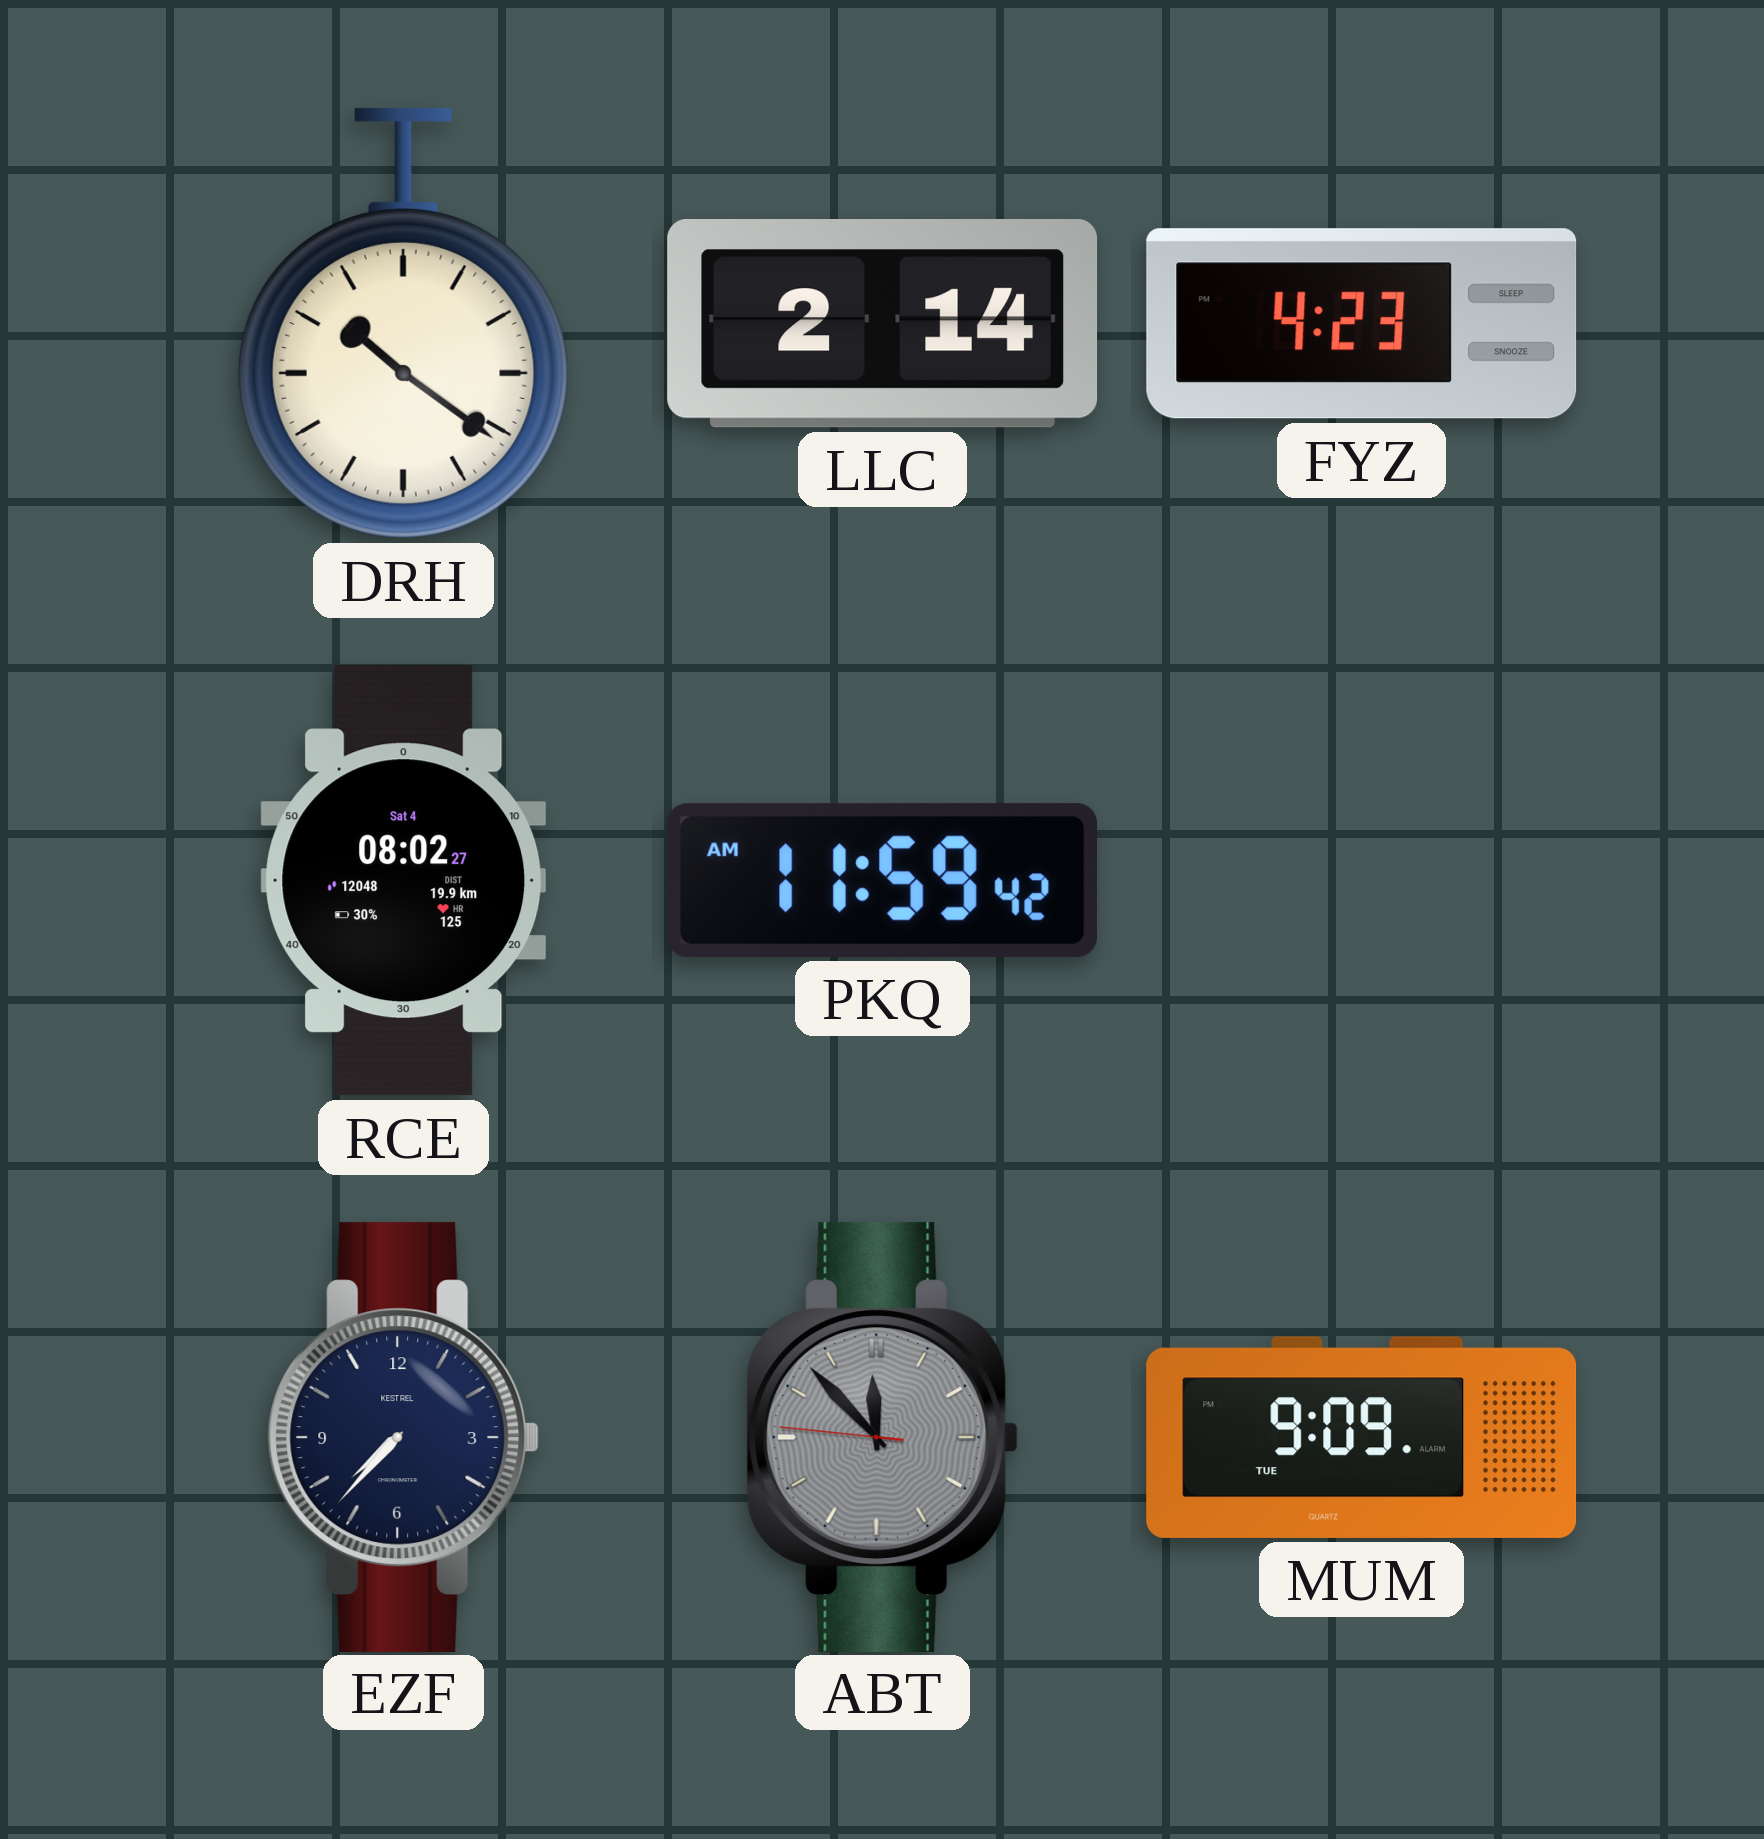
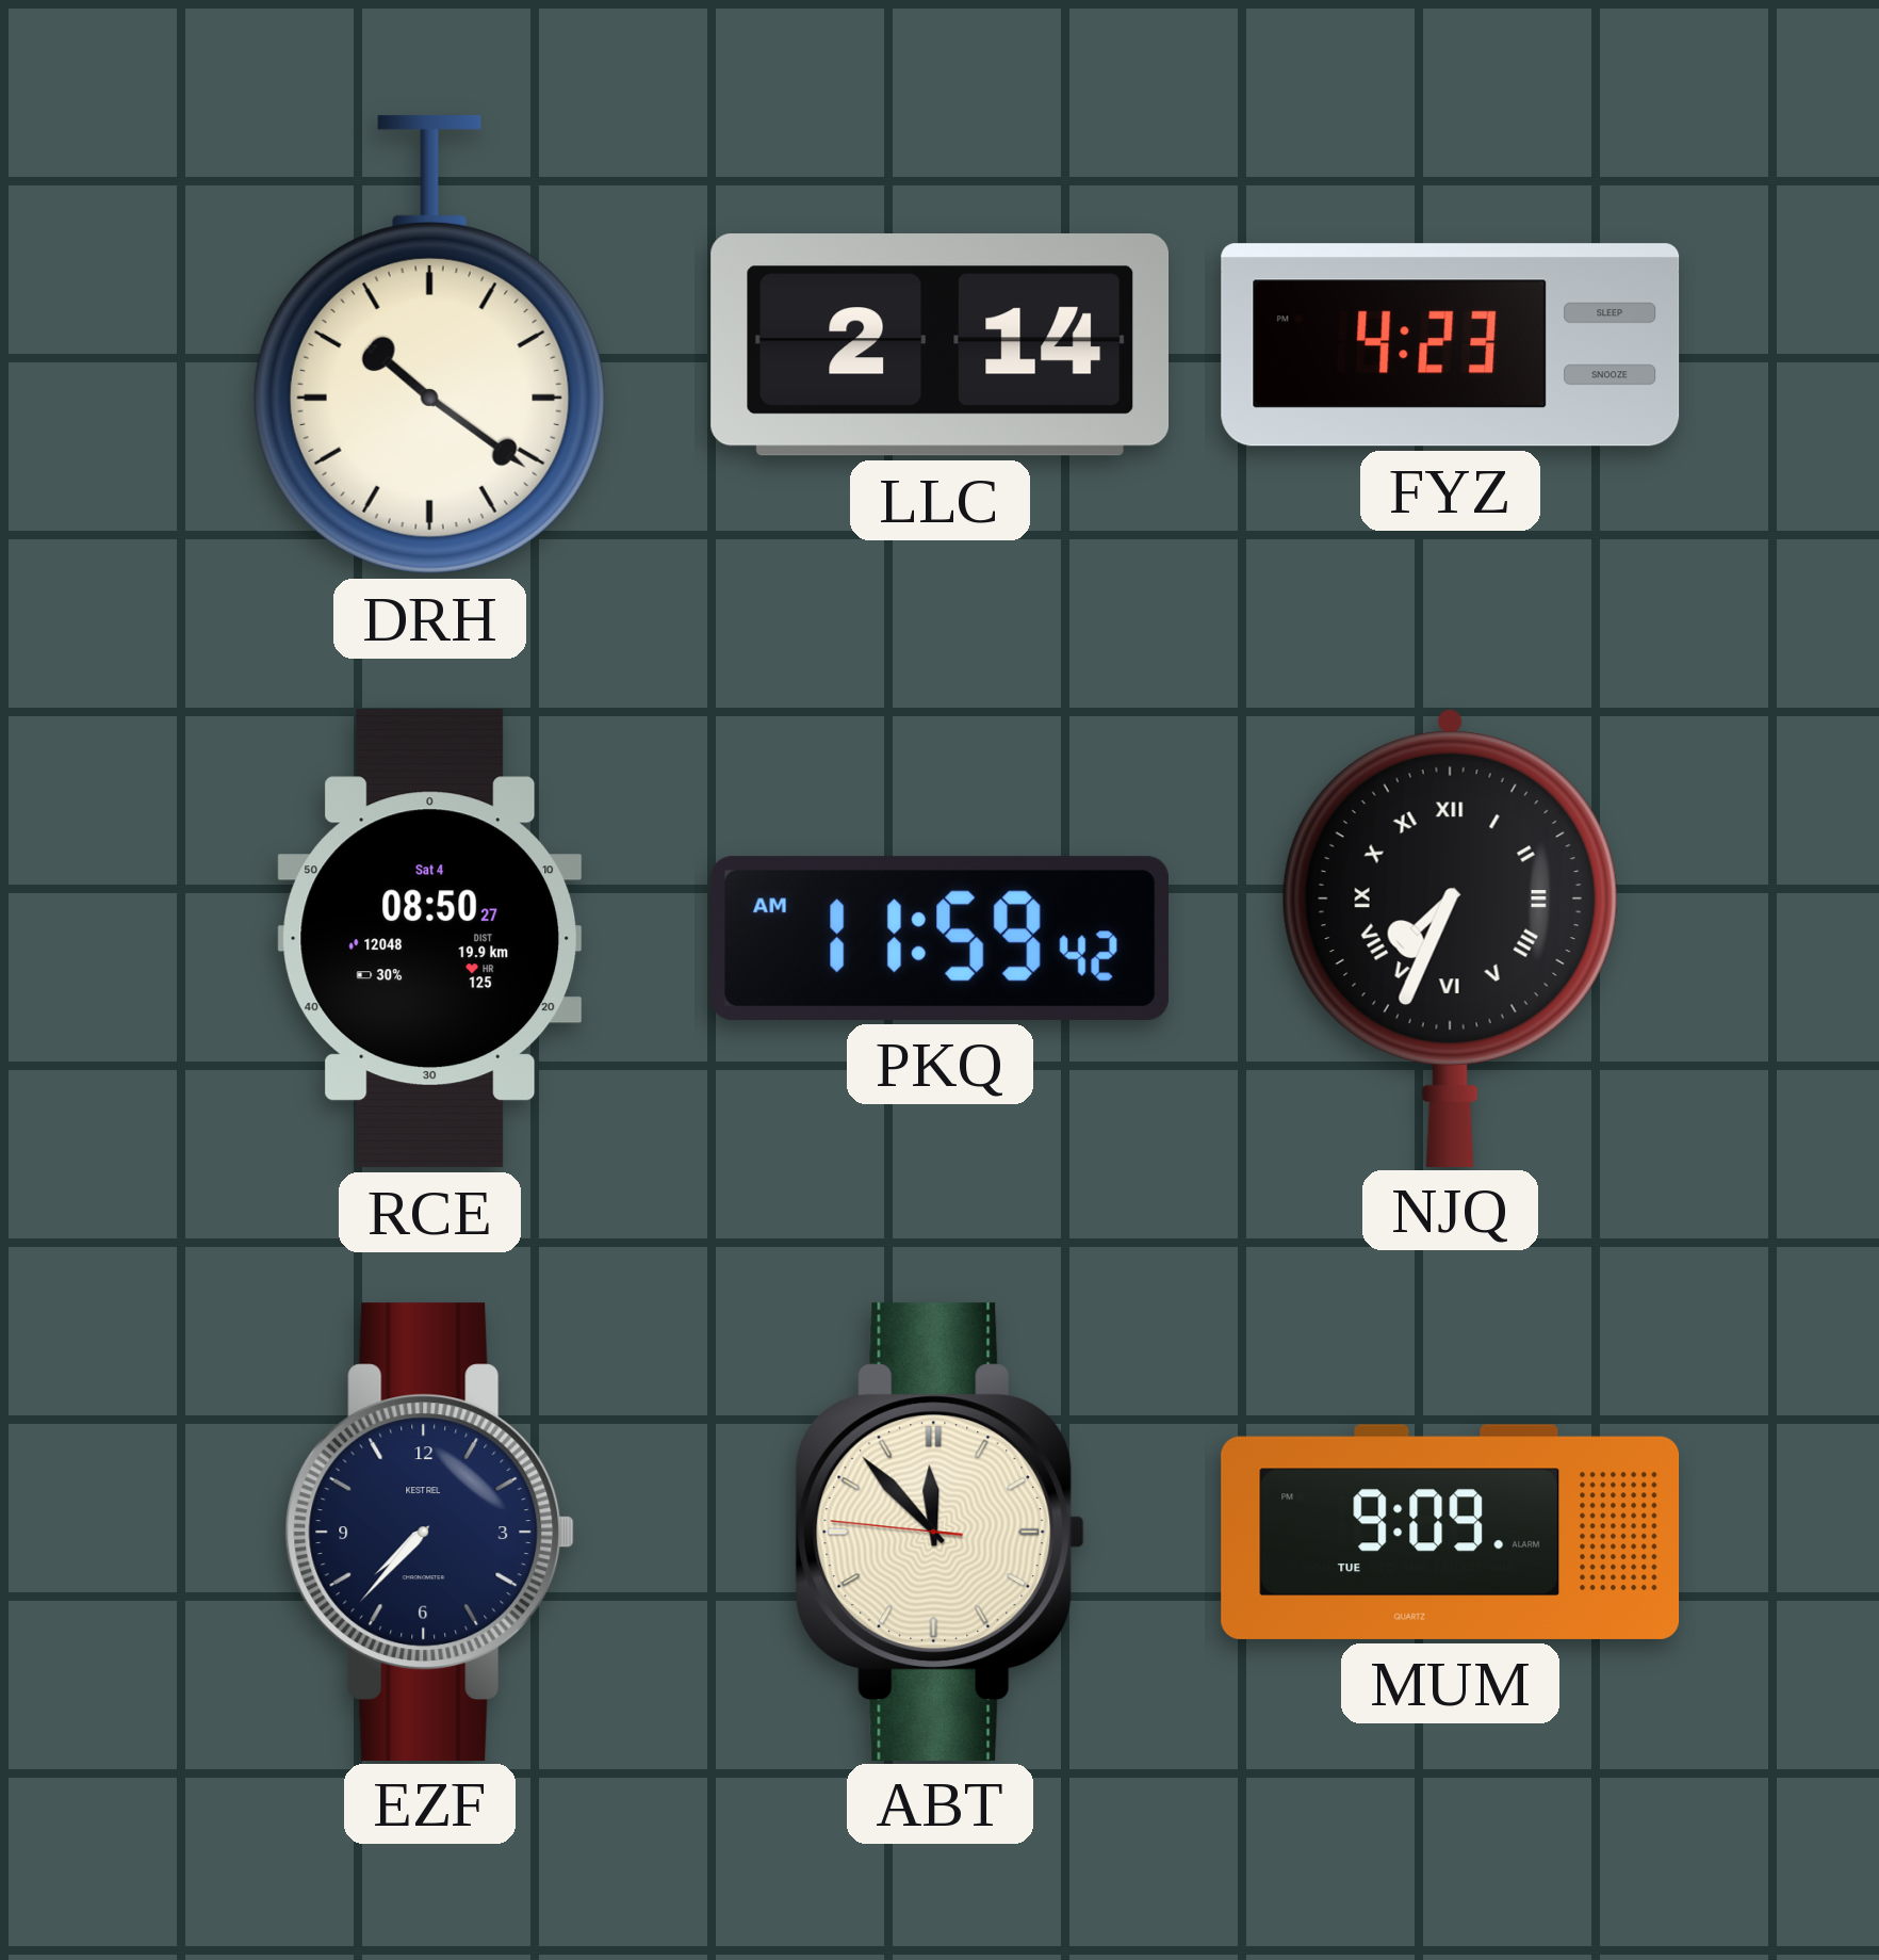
RCE: 08:02 -> 08:50
NJQ: none -> 7:34
ABT dial: grey -> cream
